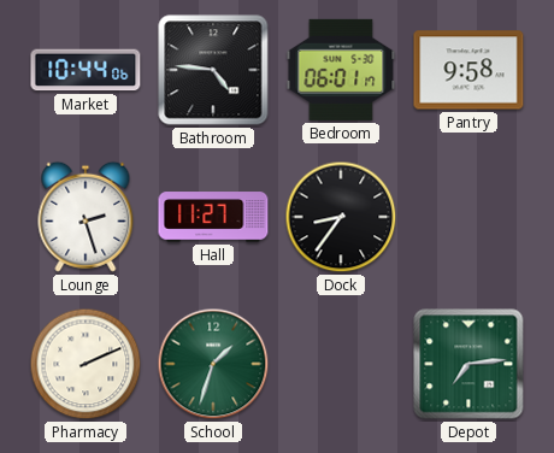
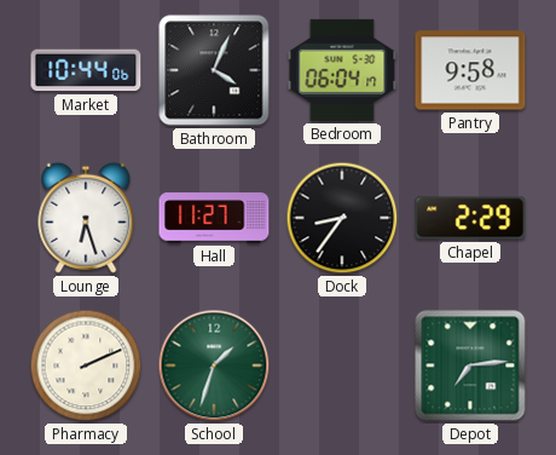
Bathroom: 4:46 -> 4:04
Bedroom: 06:01 -> 06:04
Lounge: 2:27 -> 6:27
Chapel: none -> 2:29
